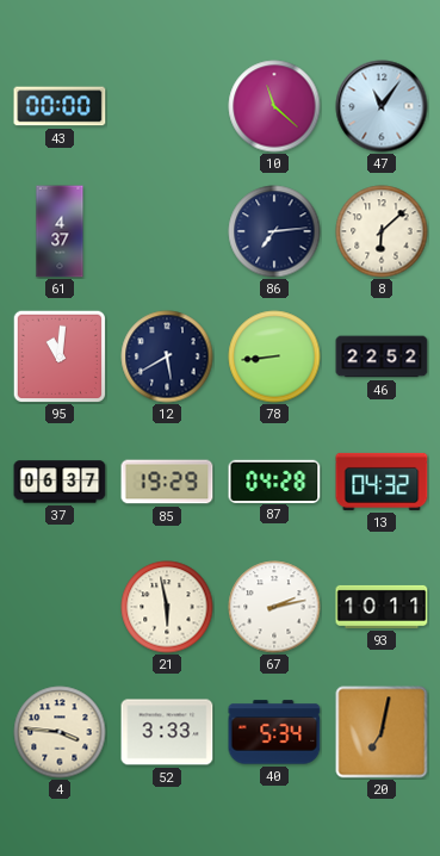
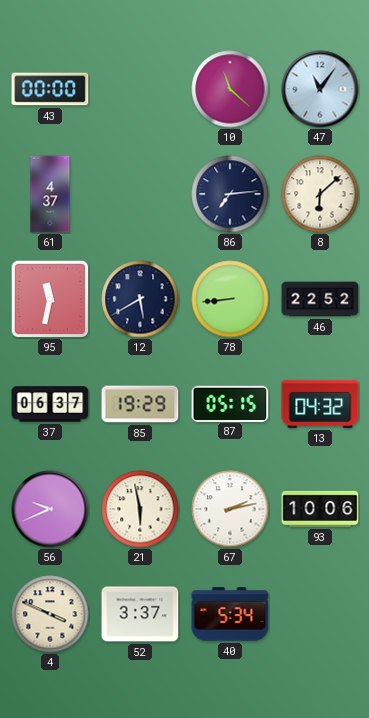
95: 11:01 -> 11:32
87: 04:28 -> 05:15
56: none -> 9:41
93: 10:11 -> 10:06
4: 3:46 -> 3:49
52: 3:33 -> 3:37
20: 7:02 -> none
